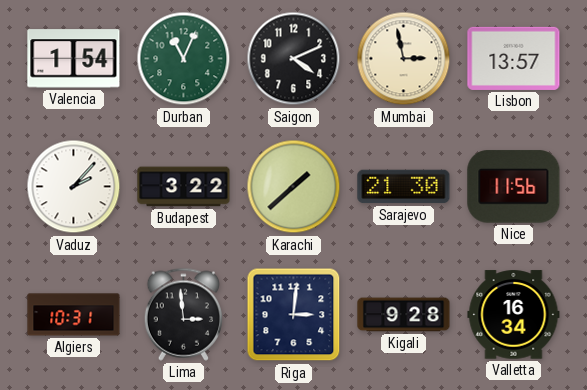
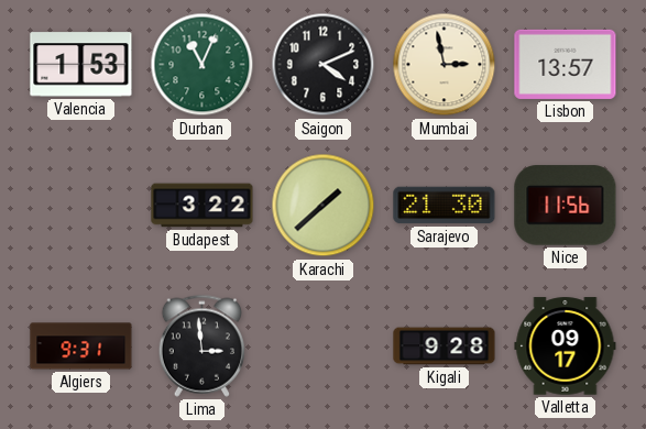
Valencia: 1:54 -> 1:53
Vaduz: 2:07 -> none
Algiers: 10:31 -> 9:31
Riga: 3:01 -> none
Valletta: 16:34 -> 09:17
